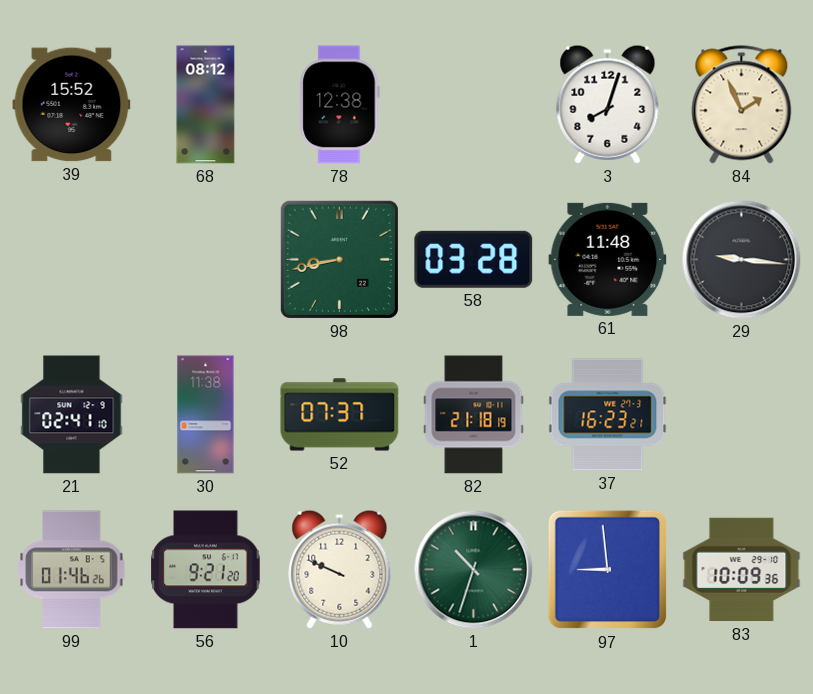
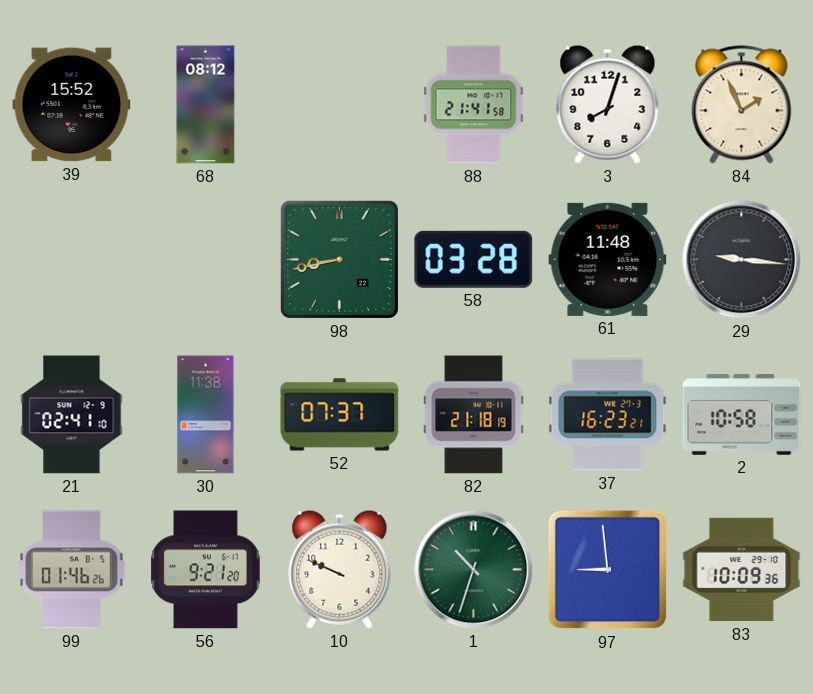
78: 12:38 -> none
88: none -> 21:41
2: none -> 10:58
